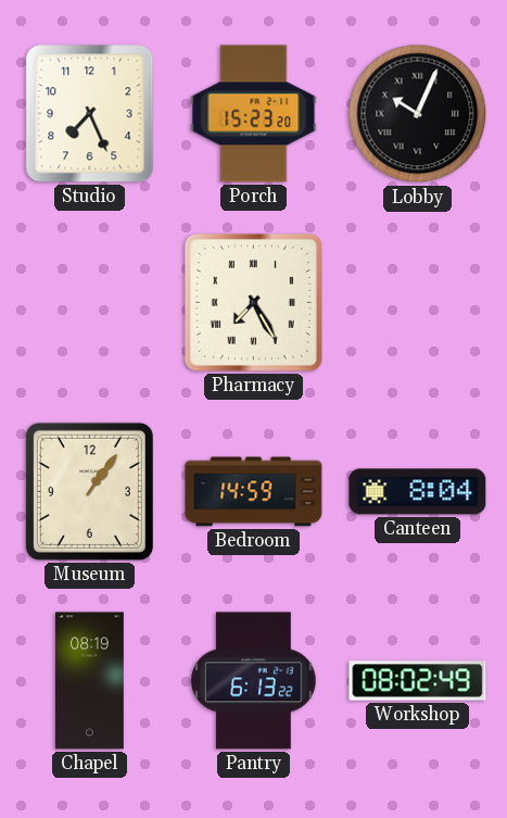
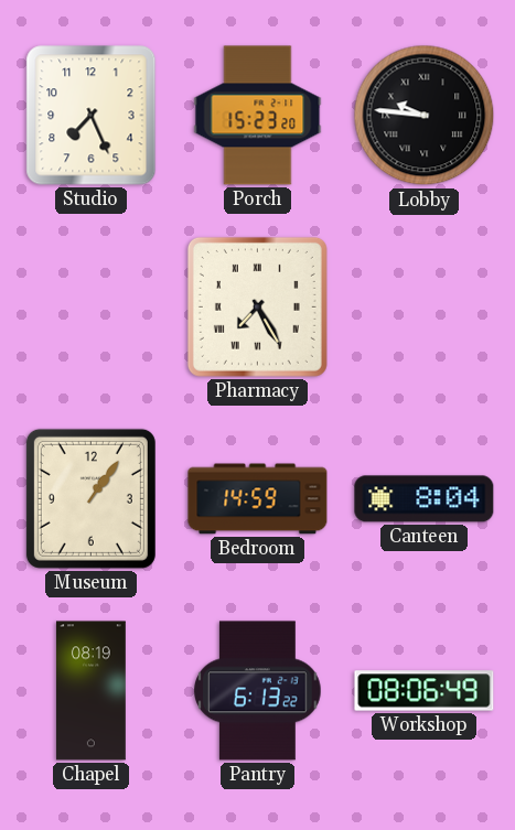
Lobby: 10:04 -> 9:46
Workshop: 08:02 -> 08:06
